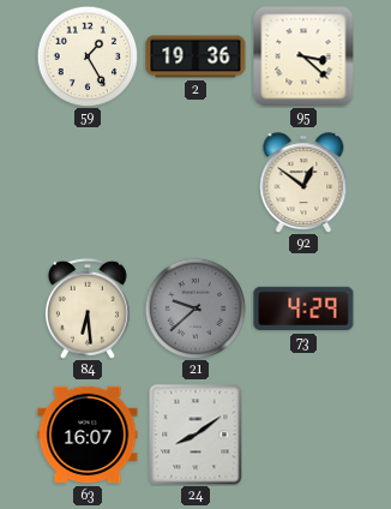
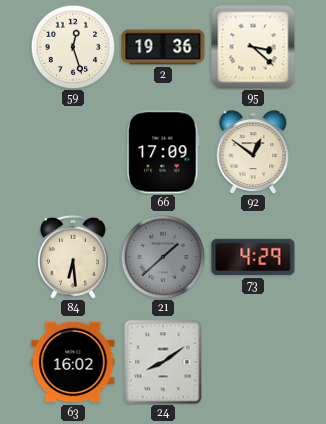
59: 1:25 -> 12:27
66: none -> 17:09
21: 9:38 -> 1:38
63: 16:07 -> 16:02
